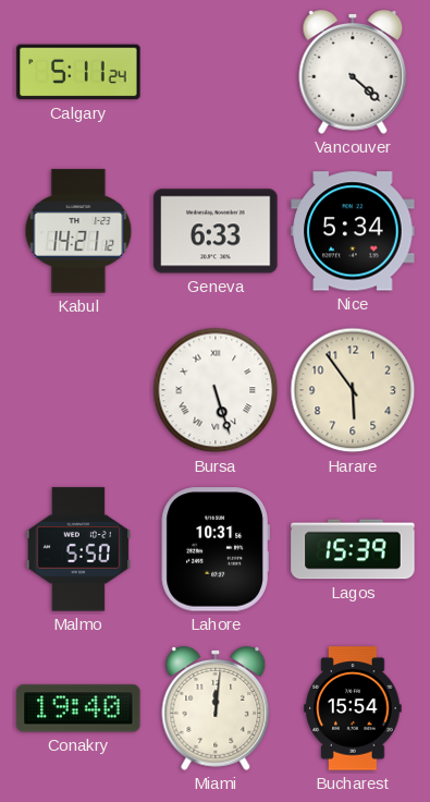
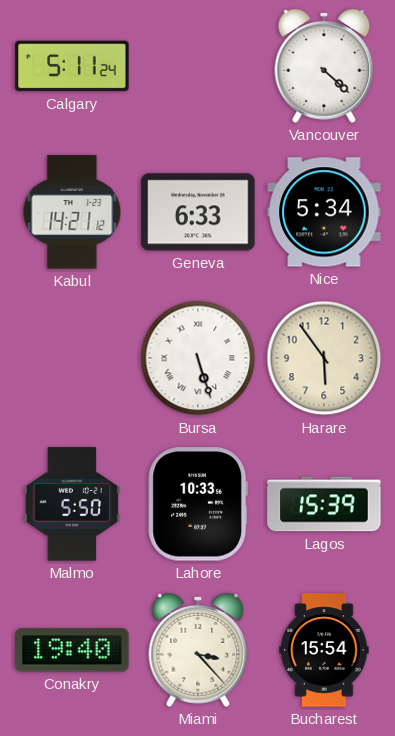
Lahore: 10:31 -> 10:33
Miami: 12:01 -> 3:23
